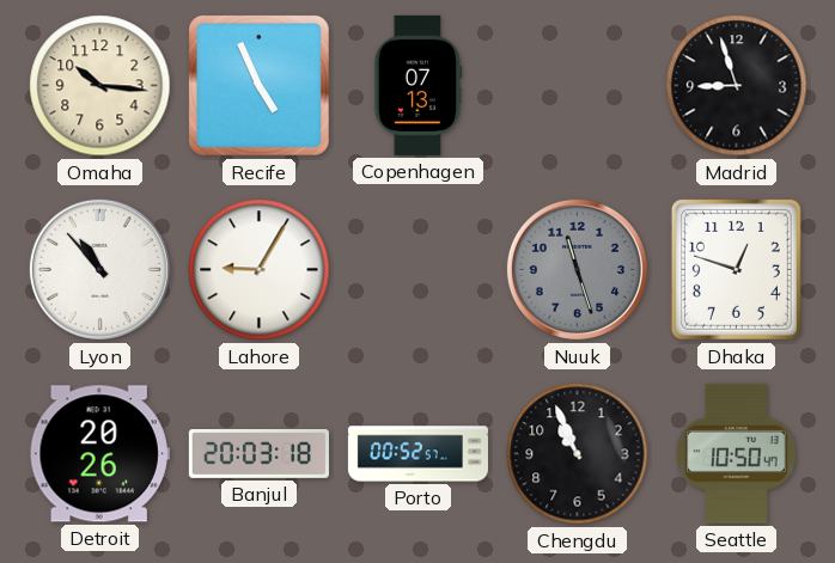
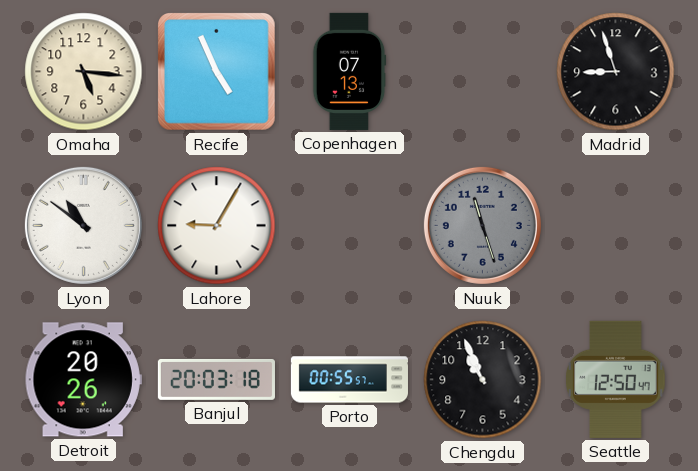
Omaha: 10:16 -> 5:16
Lyon: 10:53 -> 10:51
Dhaka: 12:48 -> none
Porto: 00:52 -> 00:55
Seattle: 10:50 -> 12:50
